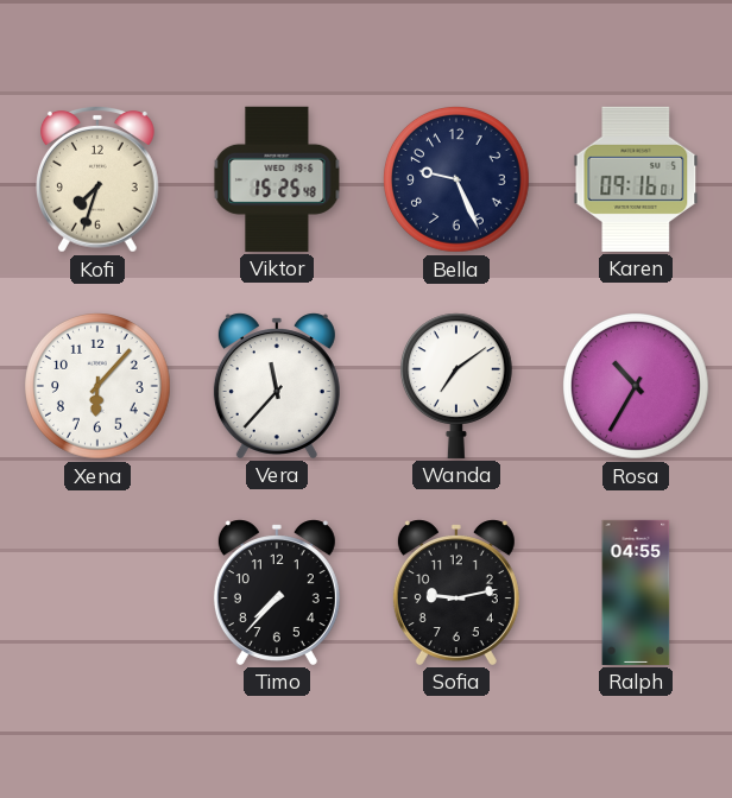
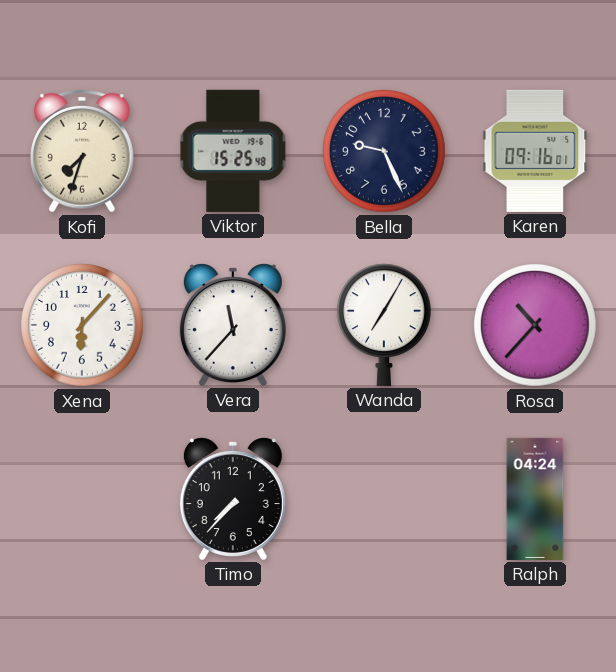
Wanda: 7:09 -> 7:05
Rosa: 10:35 -> 10:37
Sofia: 9:13 -> none
Ralph: 04:55 -> 04:24
